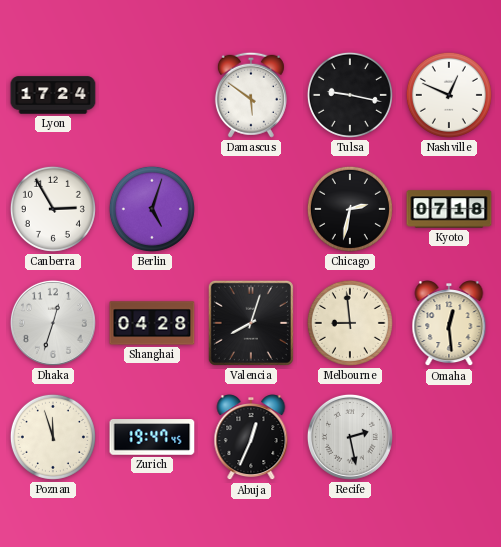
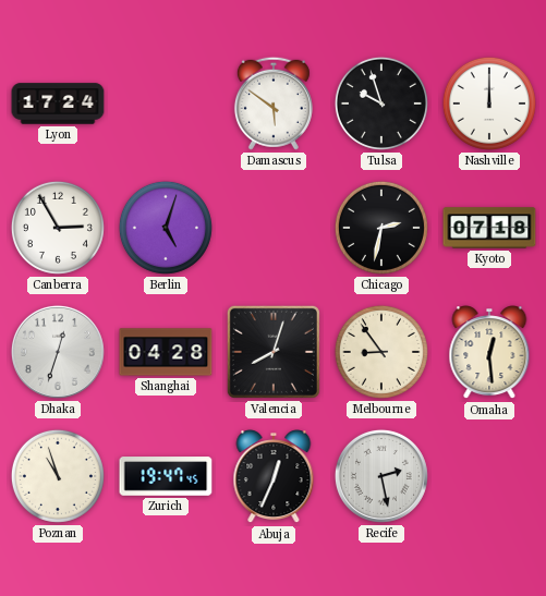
Tulsa: 9:17 -> 9:57
Nashville: 12:49 -> 12:00
Melbourne: 8:59 -> 8:54
Poznan: 11:57 -> 10:57
